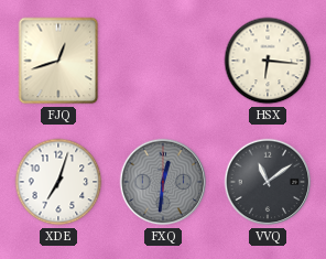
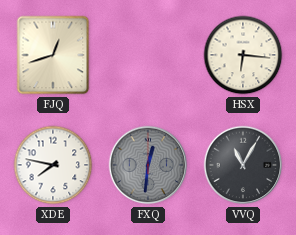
XDE: 7:03 -> 7:47
VVQ: 11:09 -> 11:05
